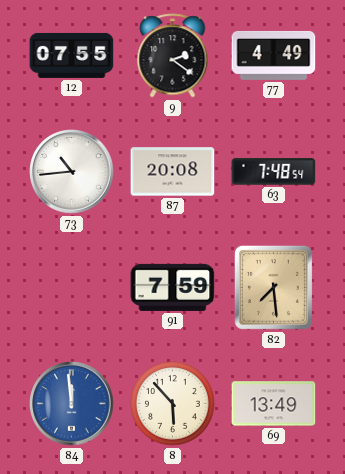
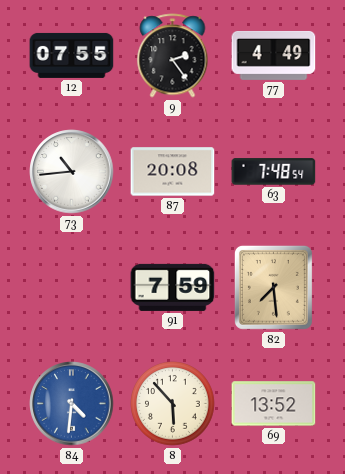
9: 2:21 -> 2:24
84: 11:59 -> 4:31
69: 13:49 -> 13:52
